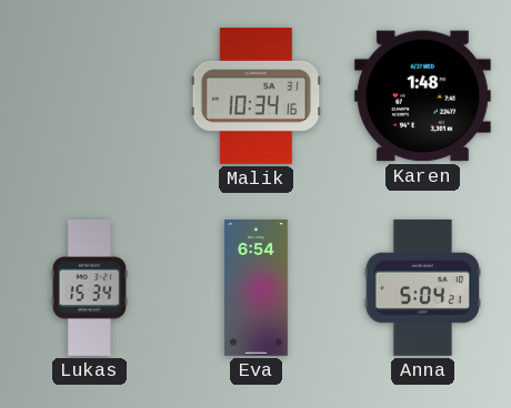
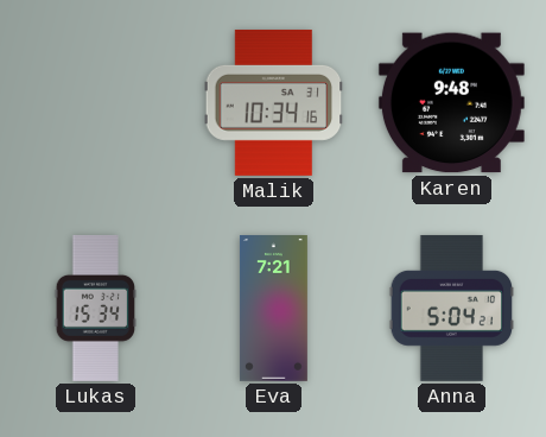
Karen: 1:48 -> 9:48
Eva: 6:54 -> 7:21
